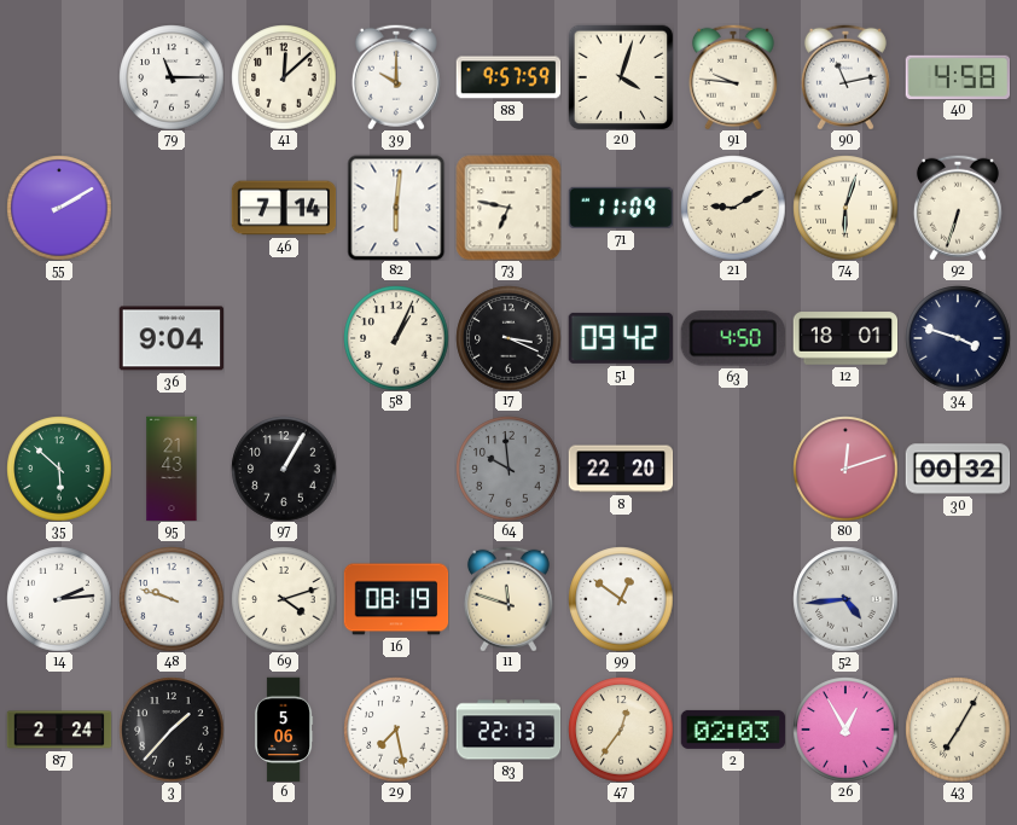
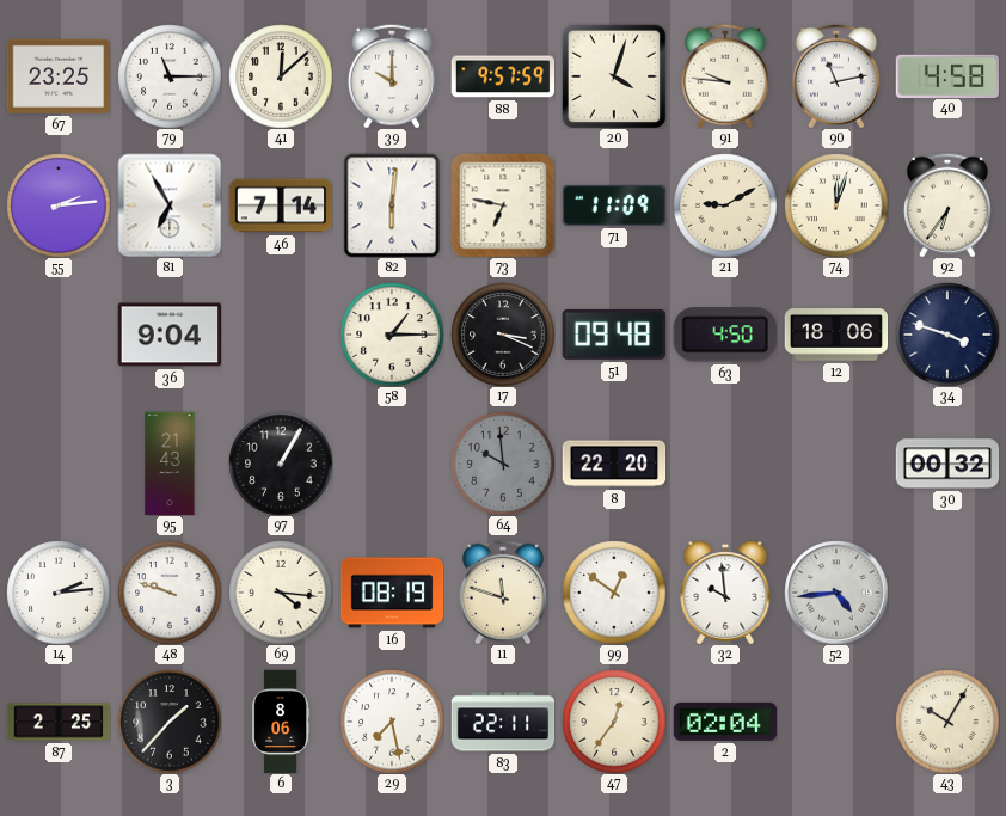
67: none -> 23:25
55: 2:10 -> 2:14
81: none -> 6:55
74: 6:03 -> 12:03
92: 6:33 -> 6:36
58: 1:04 -> 1:15
51: 09:42 -> 09:48
12: 18:01 -> 18:06
35: 5:52 -> none
80: 12:12 -> none
69: 4:12 -> 4:16
32: none -> 9:59
87: 2:24 -> 2:25
6: 5:06 -> 8:06
83: 22:13 -> 22:11
2: 02:03 -> 02:04
26: 12:55 -> none
43: 7:05 -> 10:05
